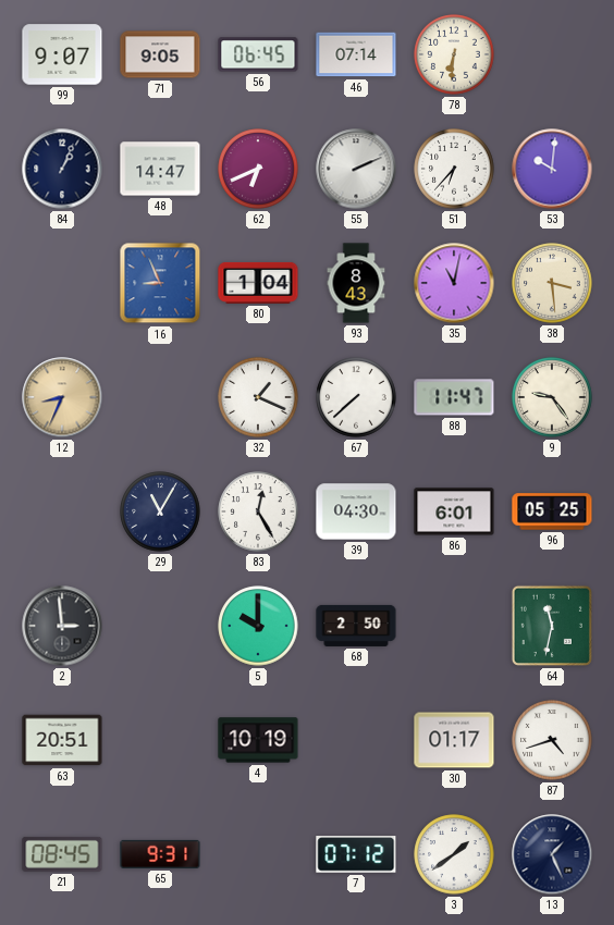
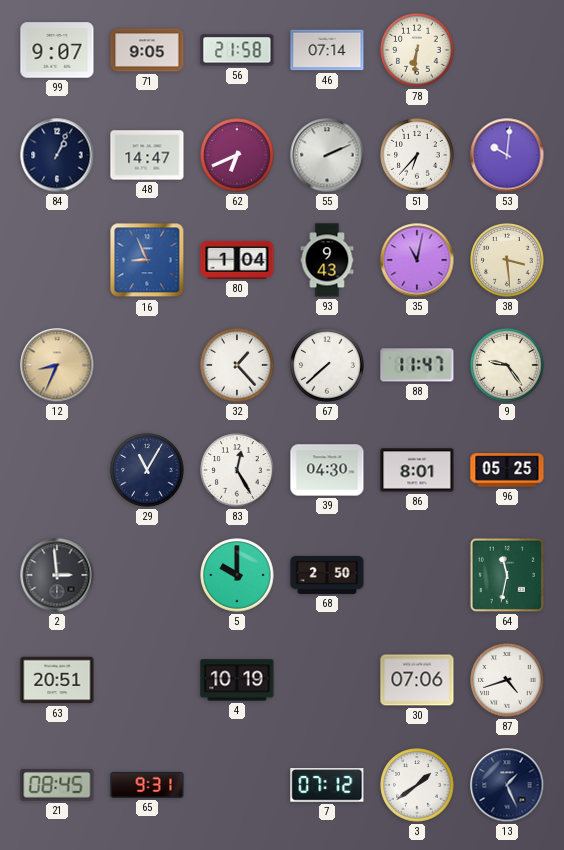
56: 06:45 -> 21:58
93: 8:43 -> 9:43
32: 1:19 -> 1:23
86: 6:01 -> 8:01
30: 01:17 -> 07:06
